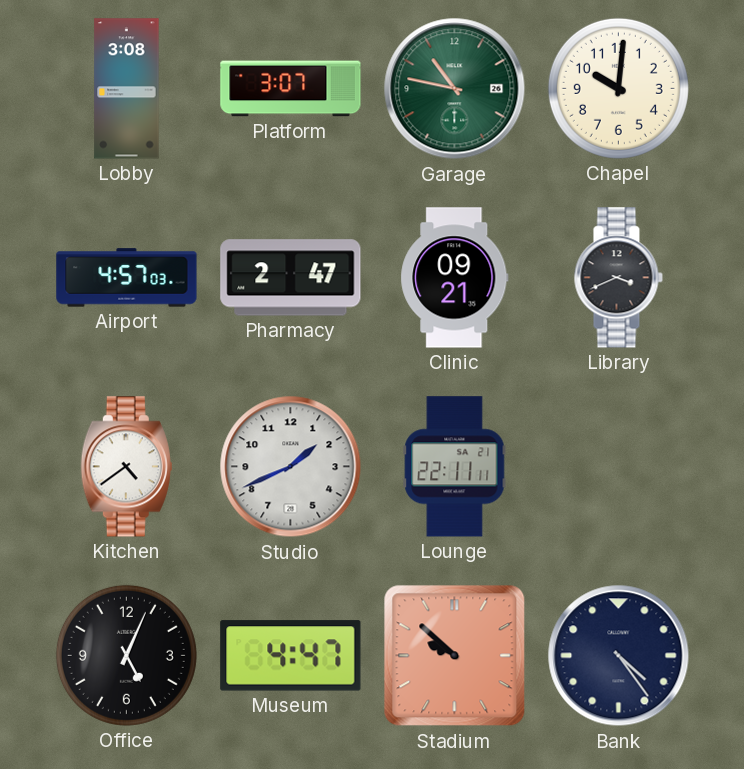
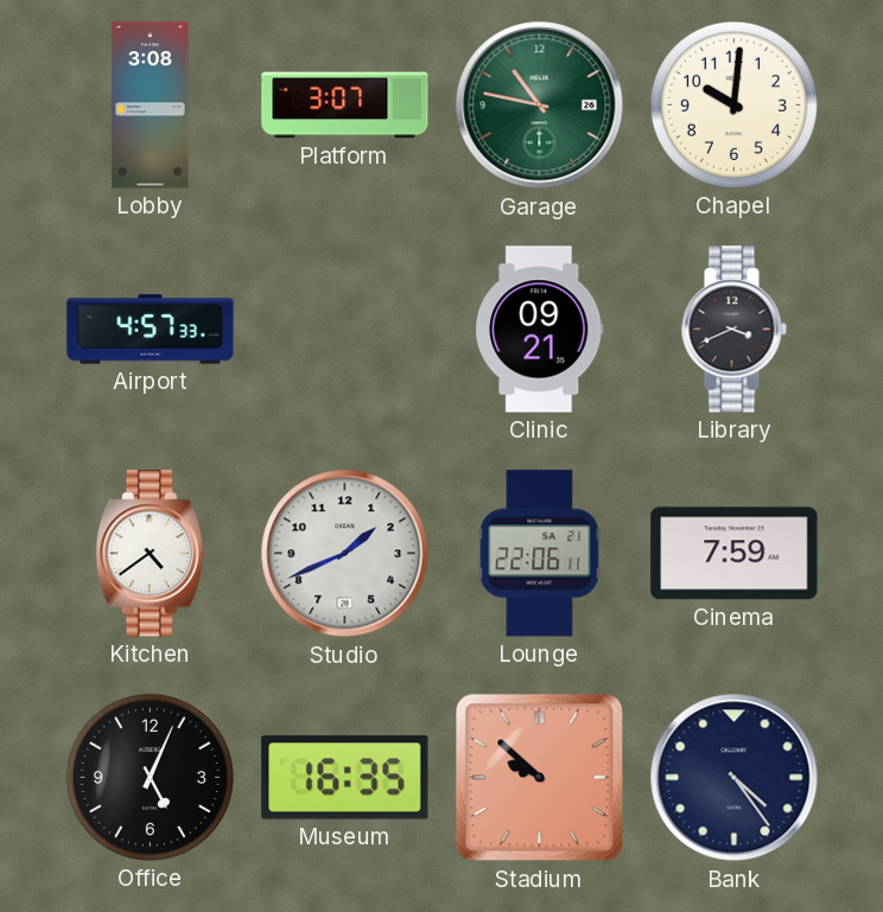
Airport: 4:57:03 -> 4:57:33
Pharmacy: 2:47 -> none
Lounge: 22:11 -> 22:06
Cinema: none -> 7:59
Museum: 4:47 -> 16:35
